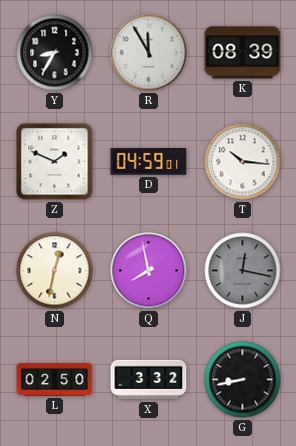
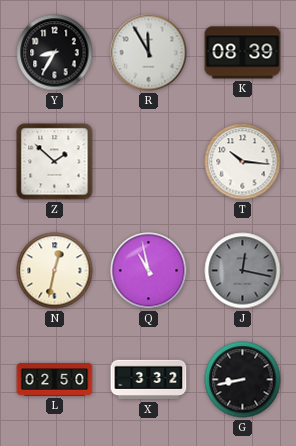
Z: 1:49 -> 1:52
D: 04:59 -> none
Q: 7:58 -> 10:58
